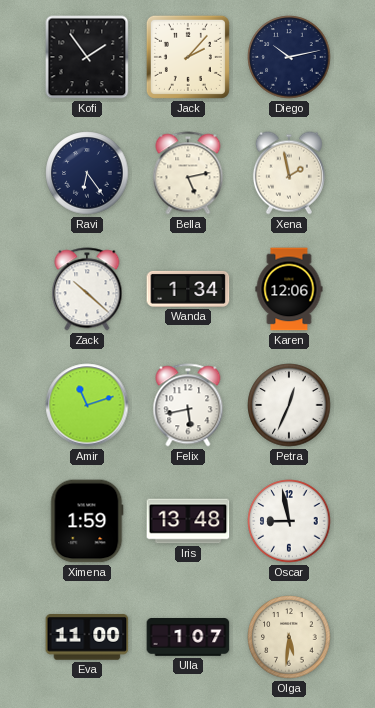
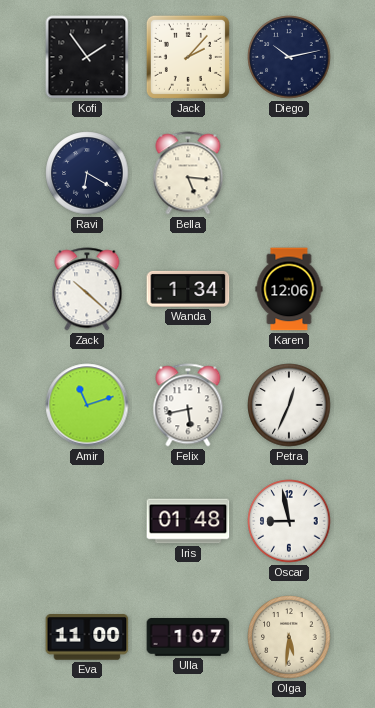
Ravi: 6:24 -> 6:20
Bella: 5:13 -> 5:16
Xena: 1:58 -> none
Ximena: 1:59 -> none
Iris: 13:48 -> 01:48
